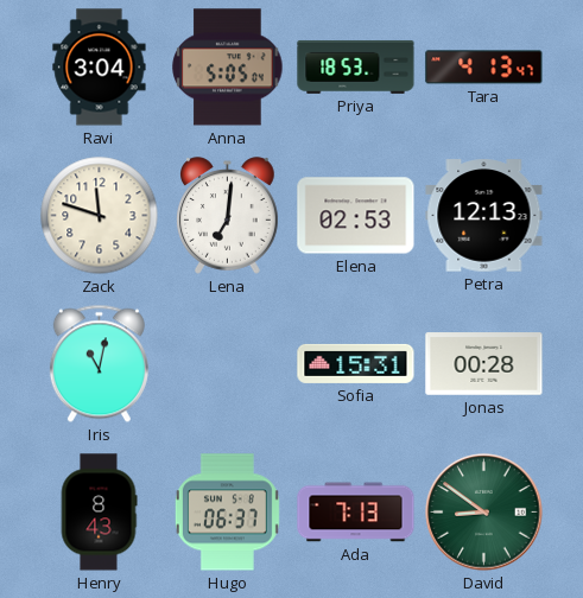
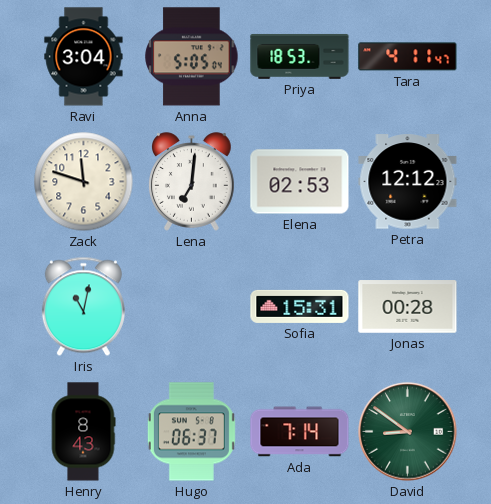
Tara: 4:13 -> 4:11
Petra: 12:13 -> 12:12
Ada: 7:13 -> 7:14
